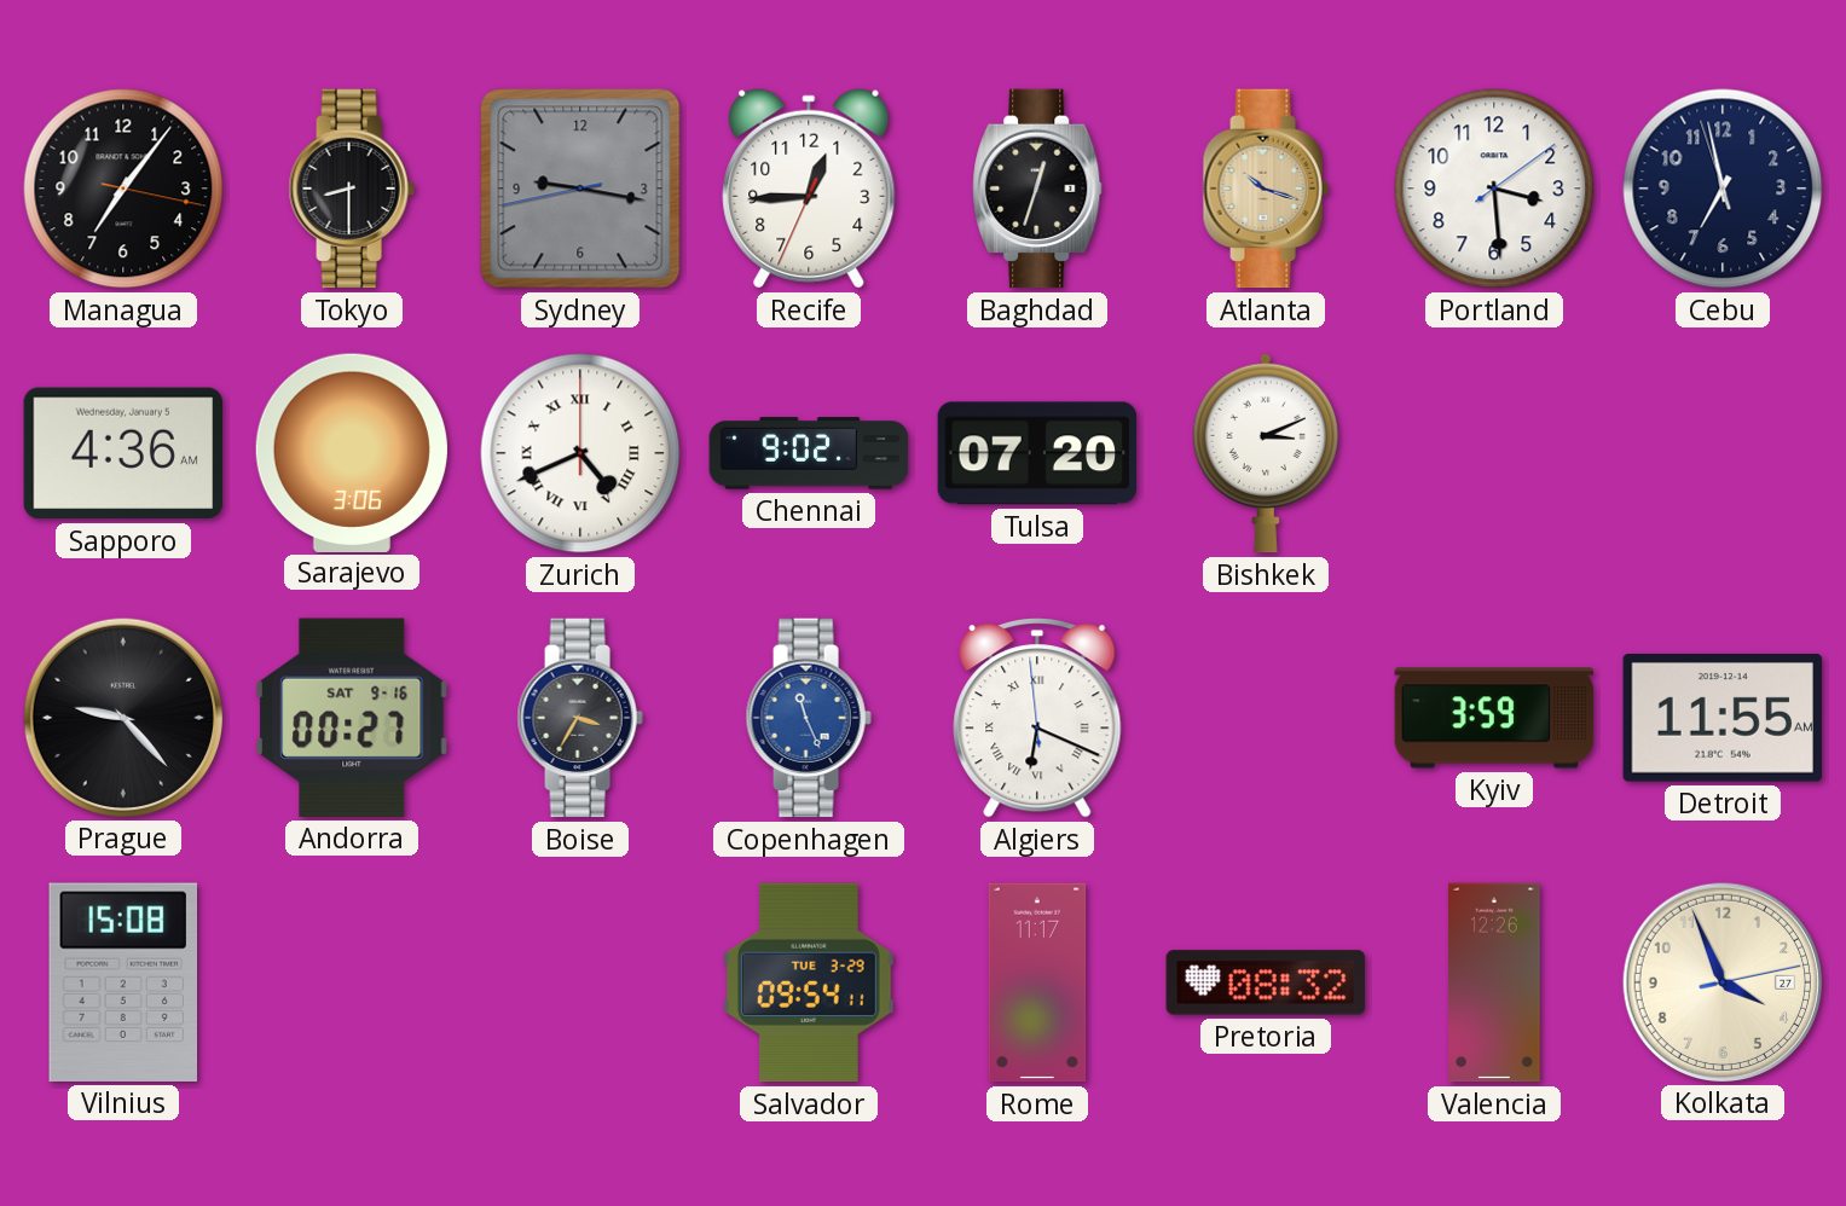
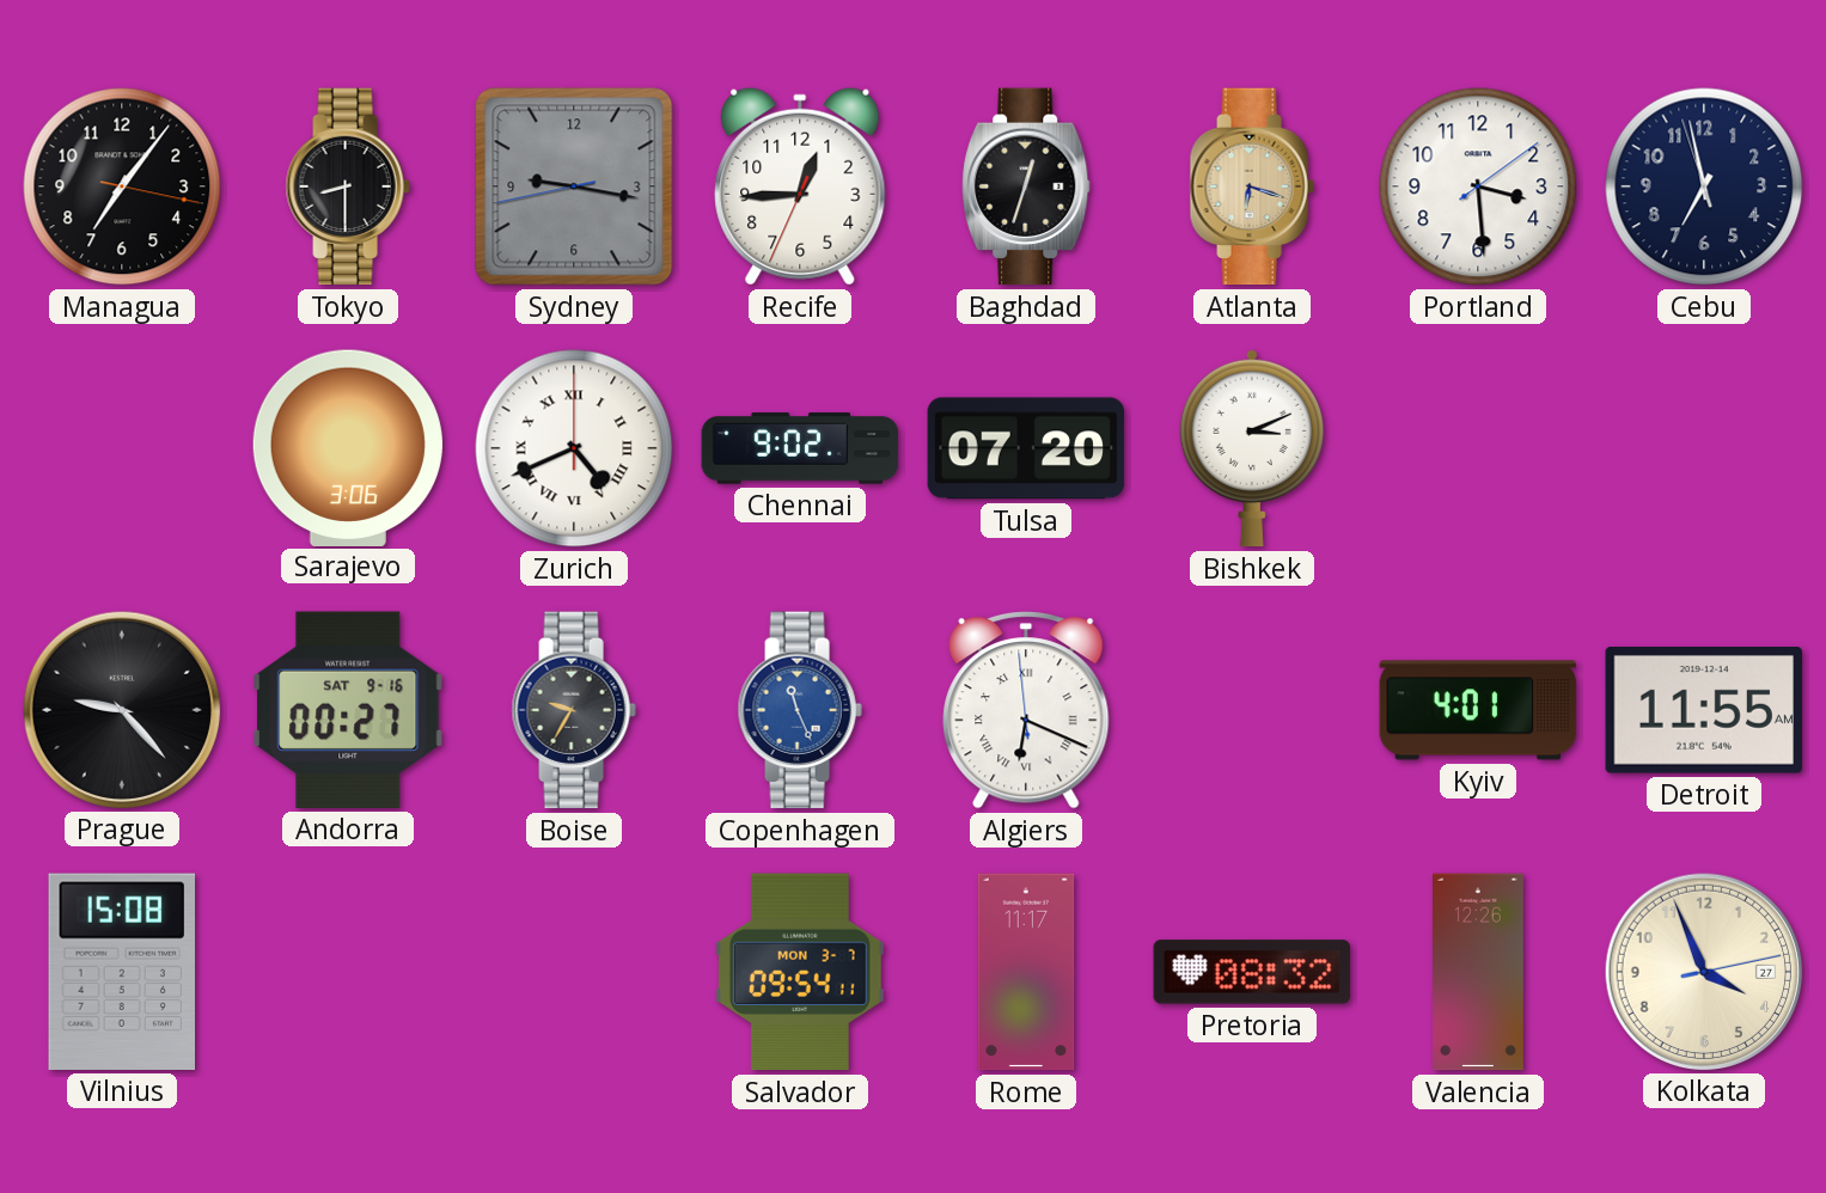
Atlanta: 10:18 -> 6:18
Sapporo: 4:36 -> none
Boise: 3:35 -> 9:35
Kyiv: 3:59 -> 4:01
Salvador date: TUE 3-29 -> MON 3-7
